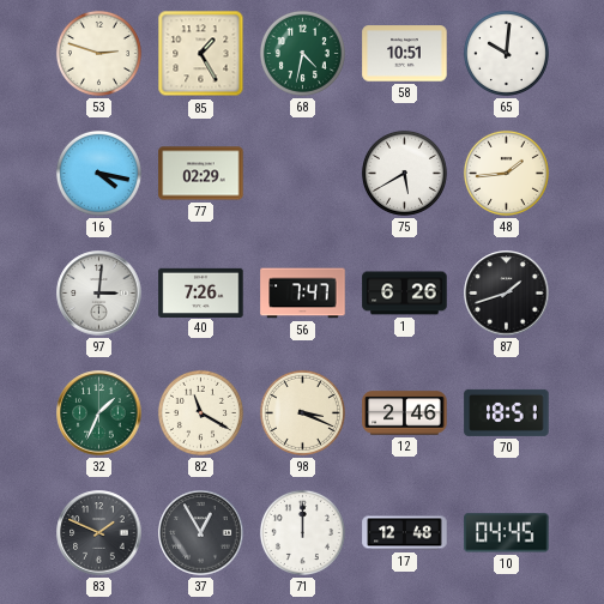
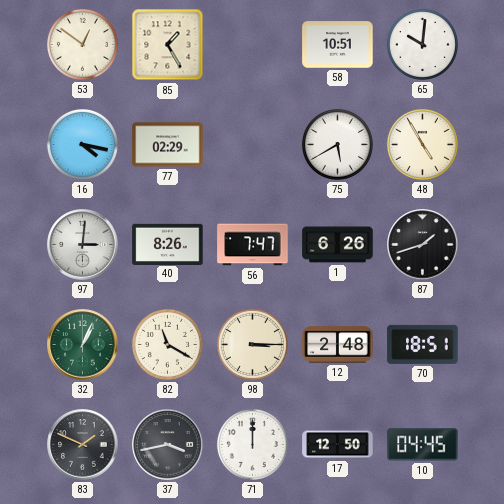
53: 2:48 -> 12:51
68: 4:32 -> none
48: 1:44 -> 4:55
40: 7:26 -> 8:26
32: 1:34 -> 1:04
98: 3:19 -> 3:15
12: 2:46 -> 2:48
37: 12:55 -> 3:43
17: 12:48 -> 12:50
